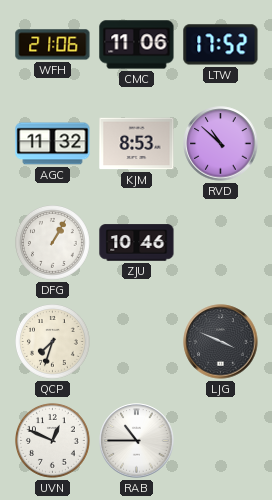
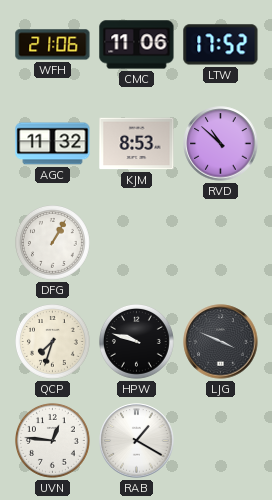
ZJU: 10:46 -> none
HPW: none -> 9:48
UVN: 12:49 -> 12:46
RAB: 10:45 -> 1:20
